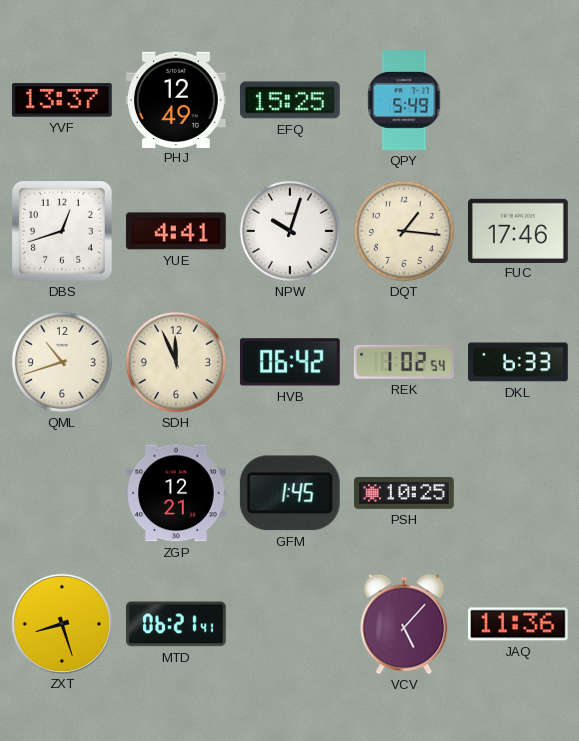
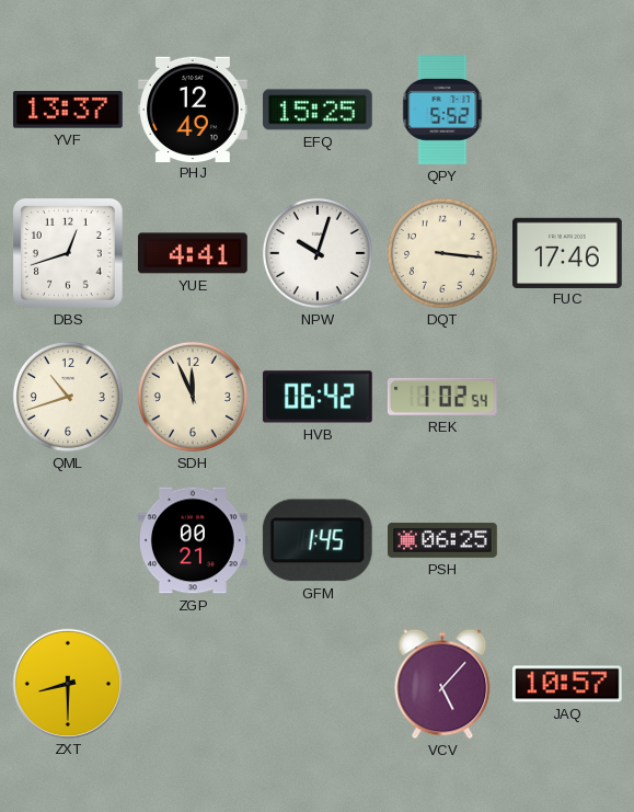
QPY: 5:49 -> 5:52
DQT: 1:16 -> 3:16
DKL: 6:33 -> none
ZGP: 12:21 -> 00:21
PSH: 10:25 -> 06:25
ZXT: 8:27 -> 8:30
MTD: 06:21 -> none
JAQ: 11:36 -> 10:57
